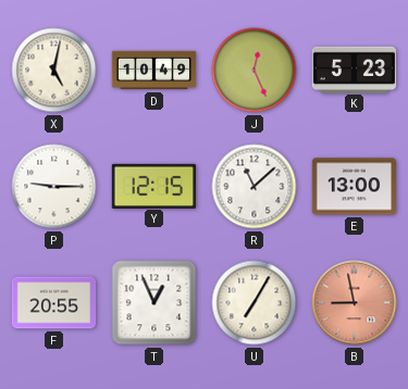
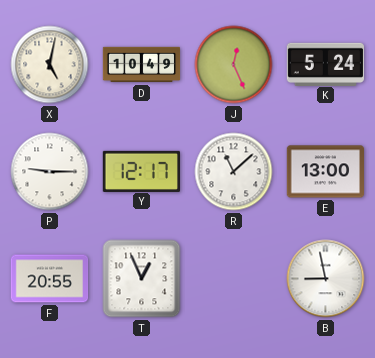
K: 5:23 -> 5:24
Y: 12:15 -> 12:17
U: 7:05 -> none
B dial: salmon -> white
